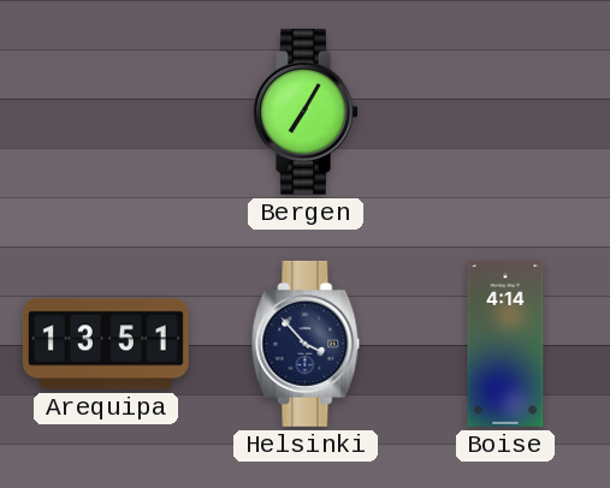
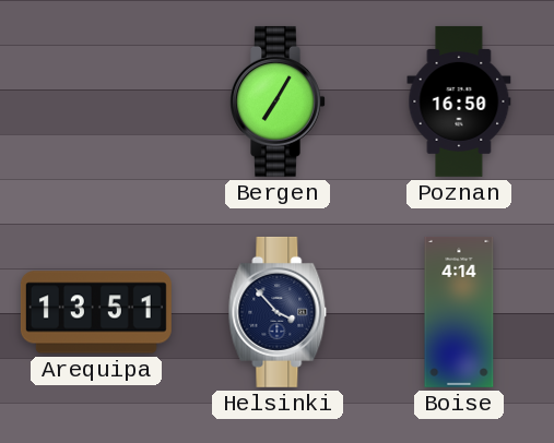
Poznan: none -> 16:50
